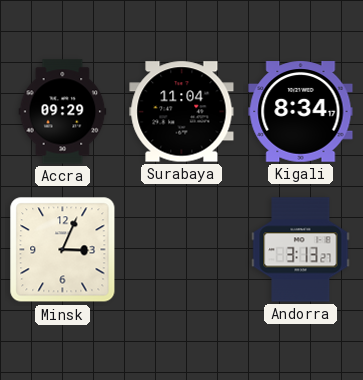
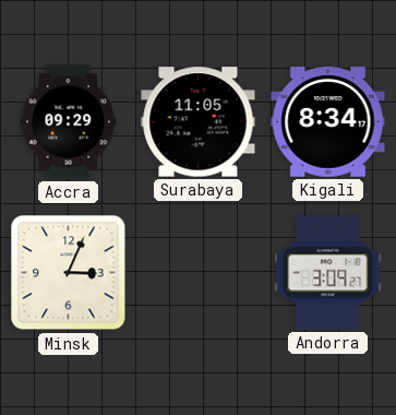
Surabaya: 11:04 -> 11:05
Andorra: 3:13 -> 3:09
